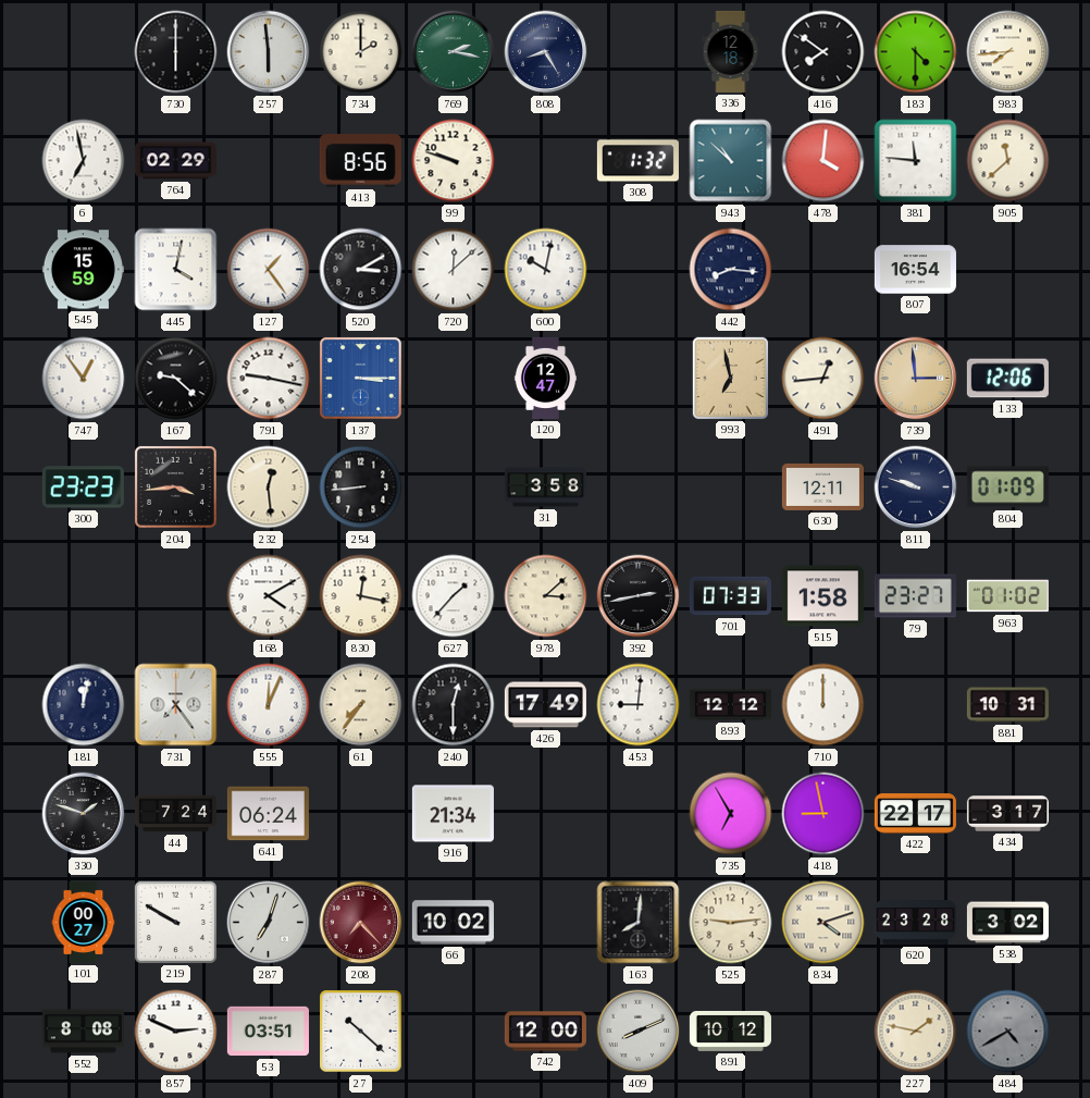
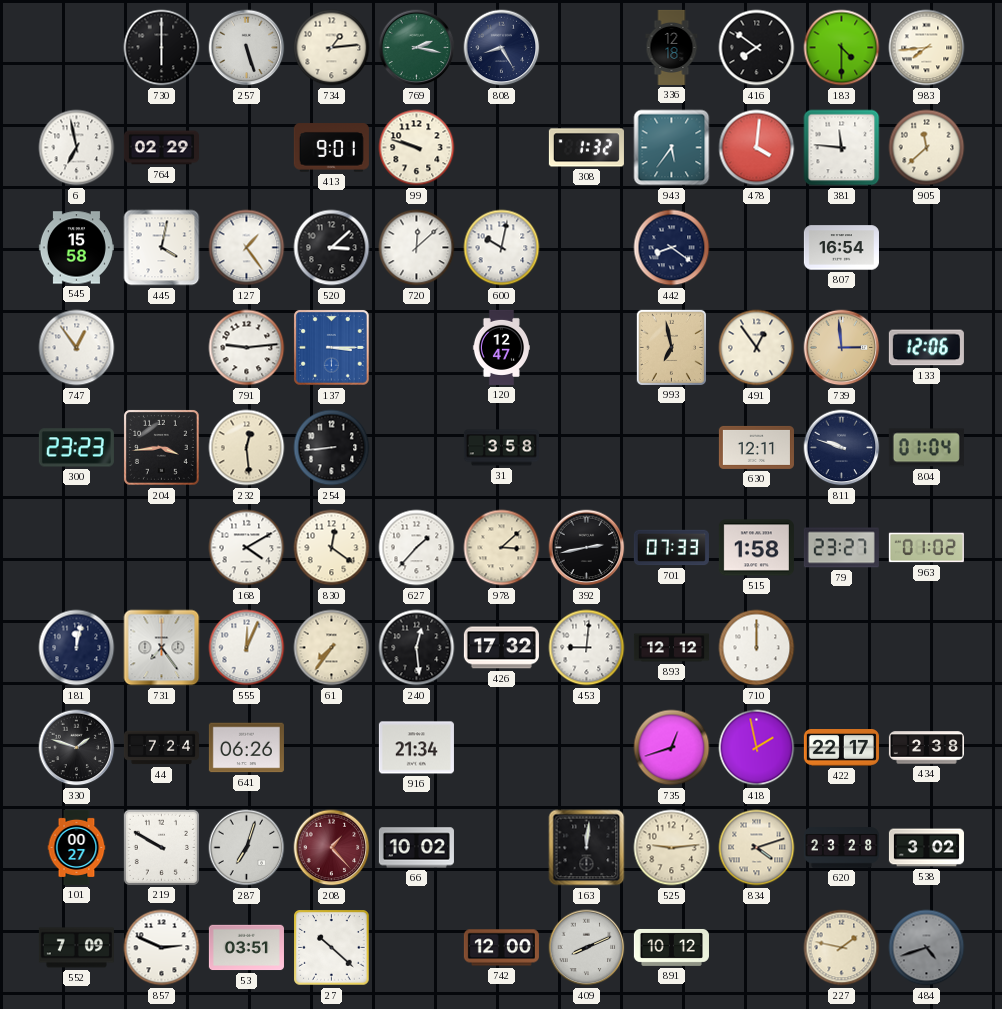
257: 5:59 -> 5:27
734: 2:00 -> 1:14
413: 8:56 -> 9:01
943: 10:52 -> 5:36
545: 15:59 -> 15:58
520: 3:10 -> 3:08
442: 8:16 -> 8:21
167: 9:22 -> none
791: 9:17 -> 9:14
491: 12:44 -> 12:54
804: 01:09 -> 01:04
830: 12:17 -> 12:21
240: 12:30 -> 12:29
426: 17:49 -> 17:32
881: 10:31 -> none
641: 06:24 -> 06:26
735: 6:55 -> 12:42
418: 8:58 -> 1:58
434: 3:17 -> 2:38
208: 7:23 -> 1:23
163: 8:01 -> 12:01
552: 8:08 -> 7:09
484: 4:40 -> 4:42
